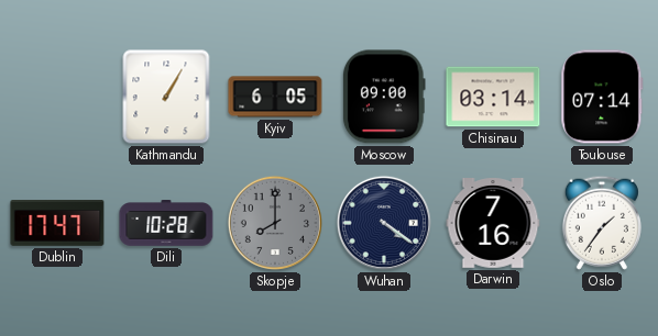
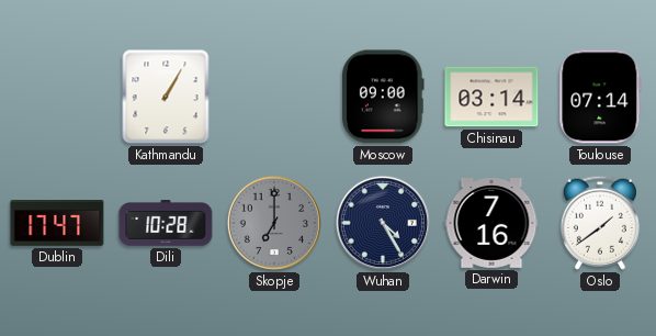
Kyiv: 6:05 -> none
Skopje: 8:00 -> 7:00
Wuhan: 4:21 -> 4:25
Oslo: 1:36 -> 1:39
